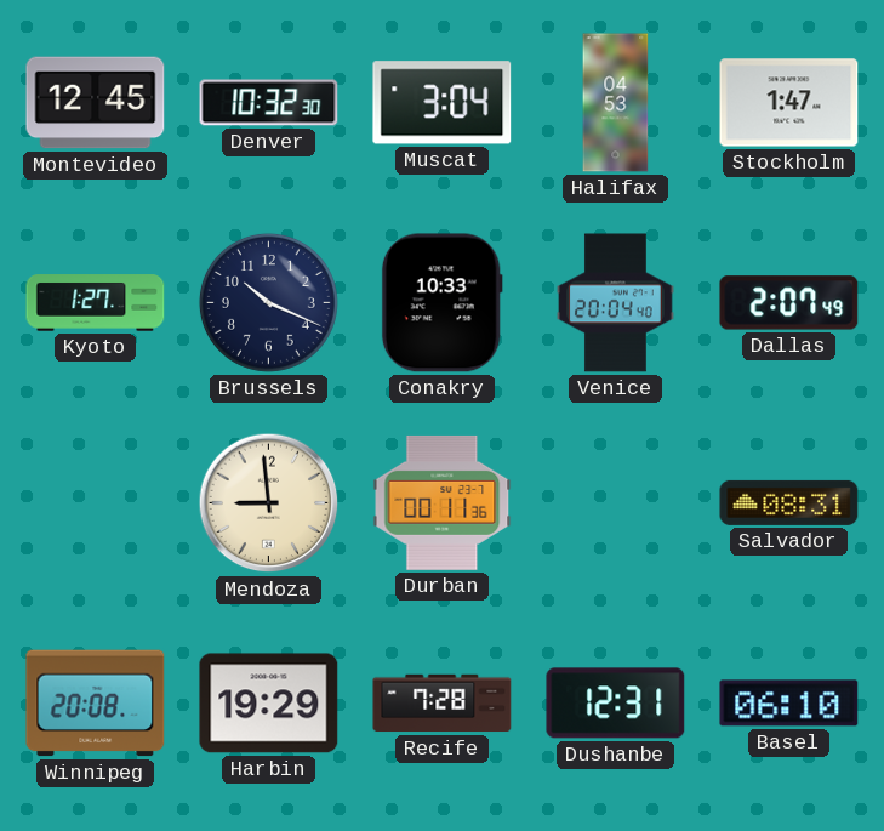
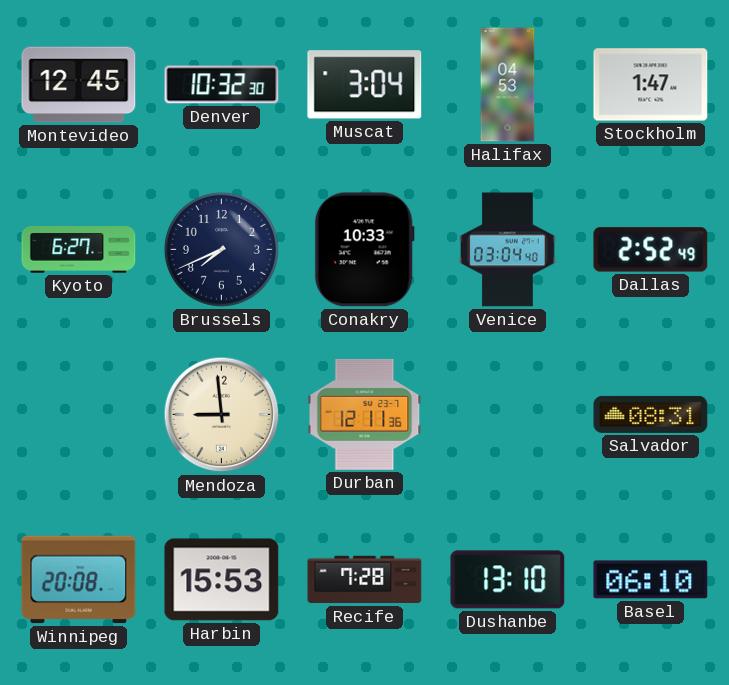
Kyoto: 1:27 -> 6:27
Brussels: 10:19 -> 7:41
Venice: 20:04 -> 03:04
Dallas: 2:07 -> 2:52
Durban: 00:11 -> 12:11
Harbin: 19:29 -> 15:53
Dushanbe: 12:31 -> 13:10
